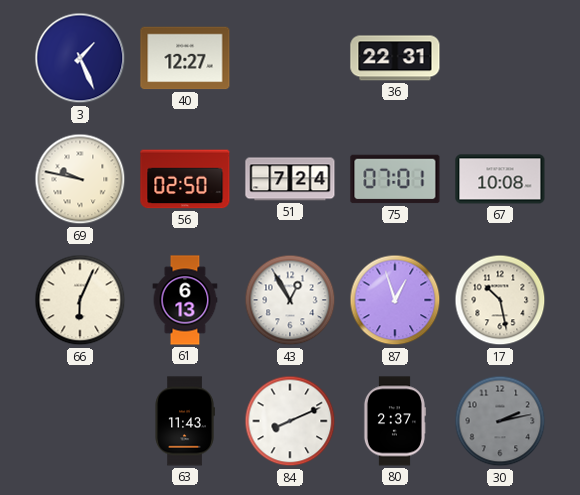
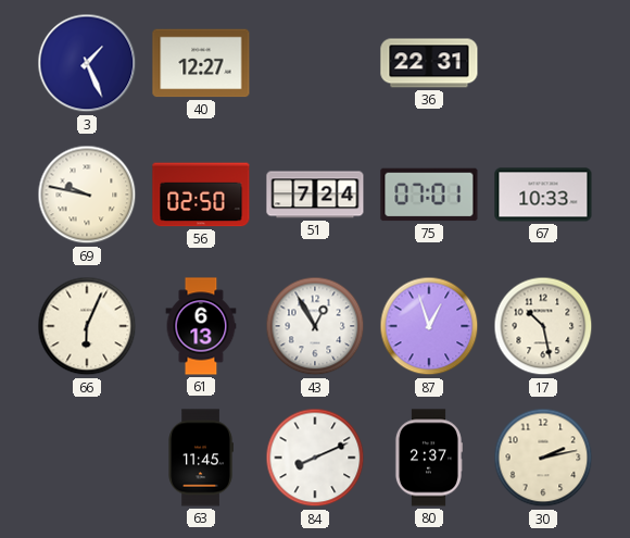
67: 10:08 -> 10:33
63: 11:43 -> 11:45
30 dial: grey -> cream
